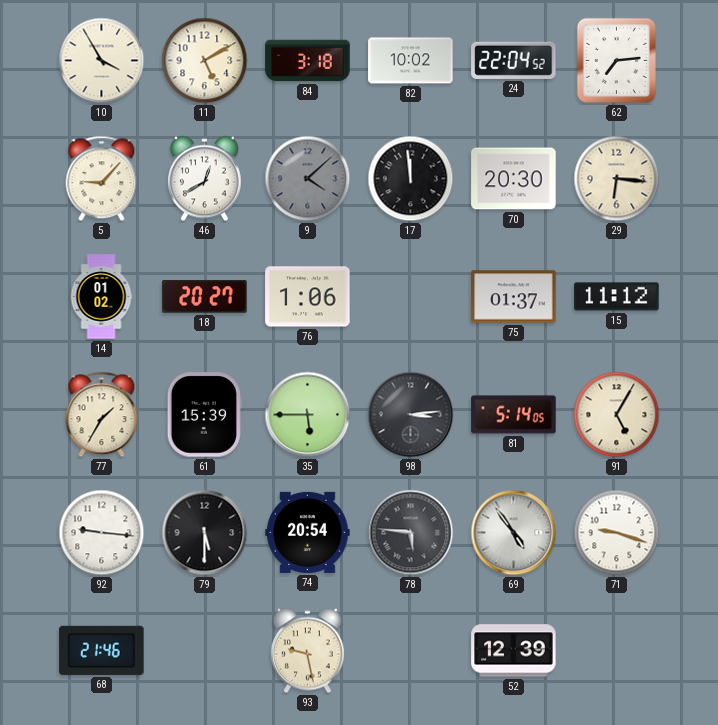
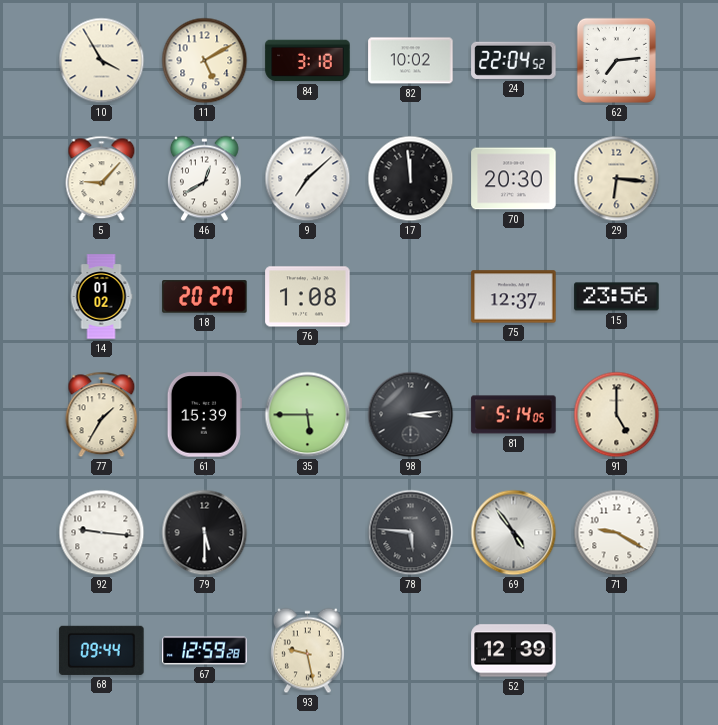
9: 4:08 -> 7:08
9 dial: grey -> white
76: 1:06 -> 1:08
75: 01:37 -> 12:37
15: 11:12 -> 23:56
91: 5:05 -> 5:00
74: 20:54 -> none
71: 9:18 -> 9:20
68: 21:46 -> 09:44
67: none -> 12:59
